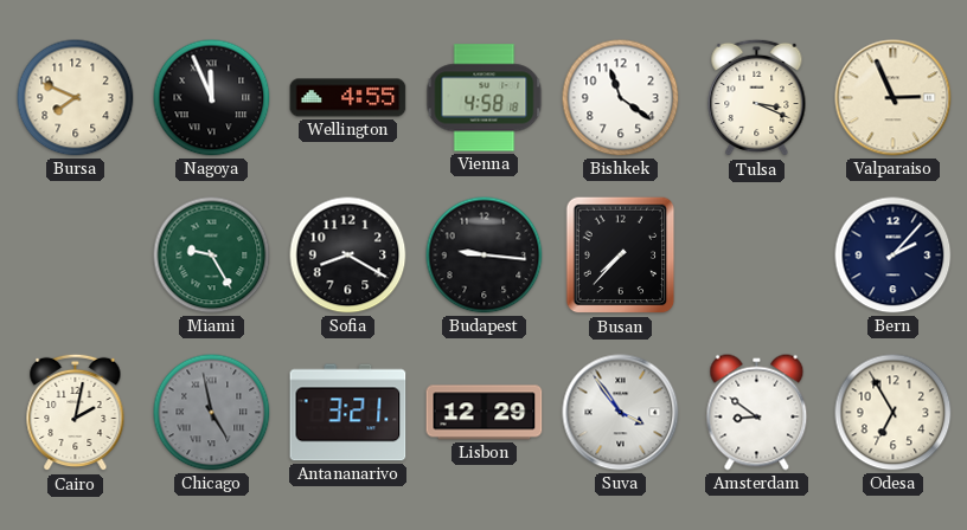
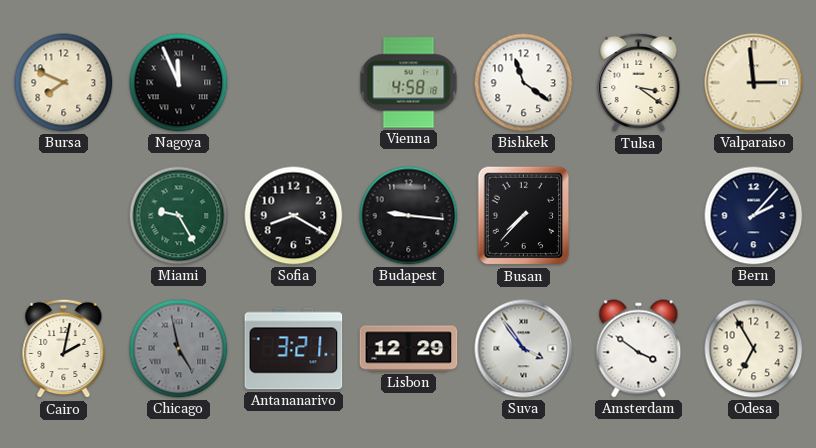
Wellington: 4:55 -> none
Tulsa: 3:19 -> 3:21
Valparaiso: 2:56 -> 2:59
Amsterdam: 8:51 -> 3:51
